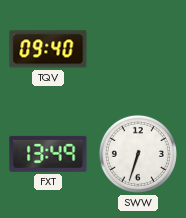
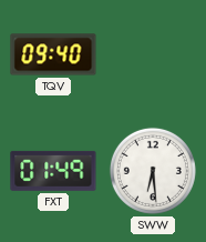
FXT: 13:49 -> 01:49
SWW: 6:33 -> 6:29
